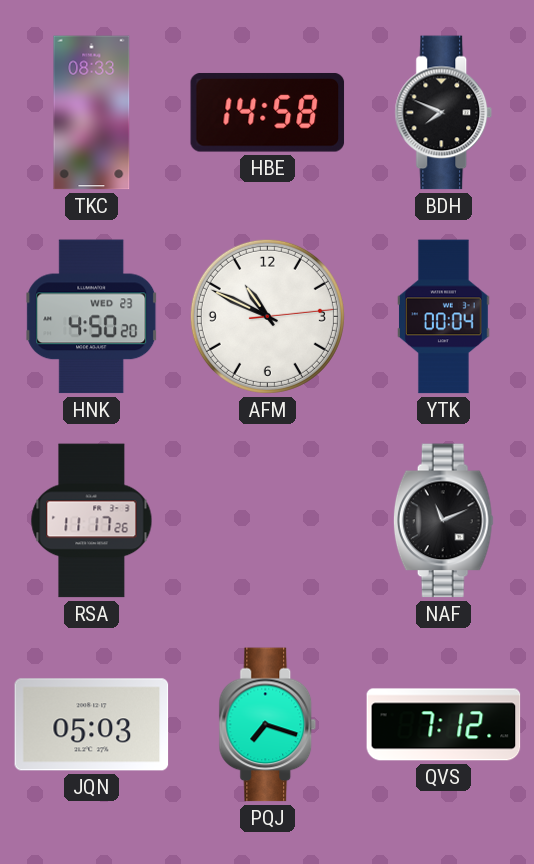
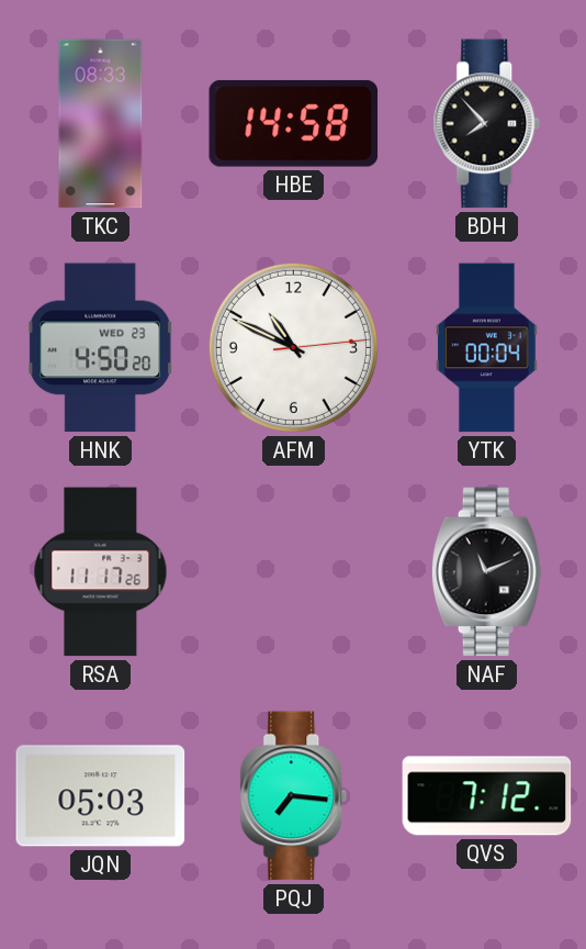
BDH: 7:49 -> 7:53
PQJ: 7:18 -> 7:16
